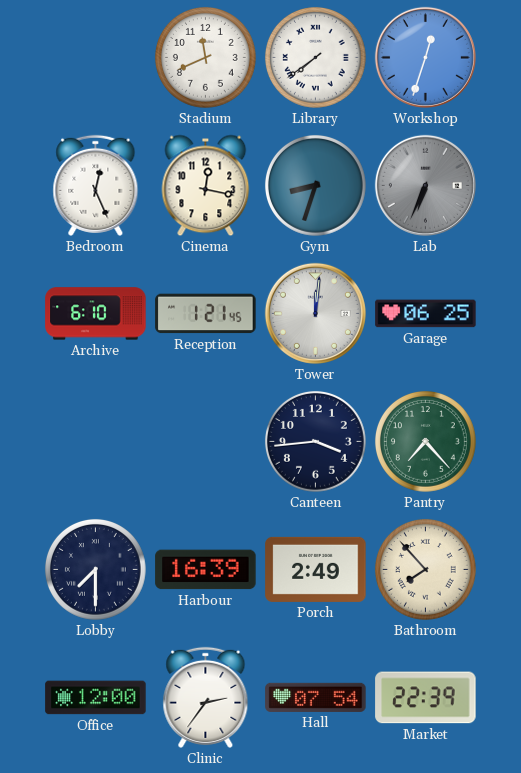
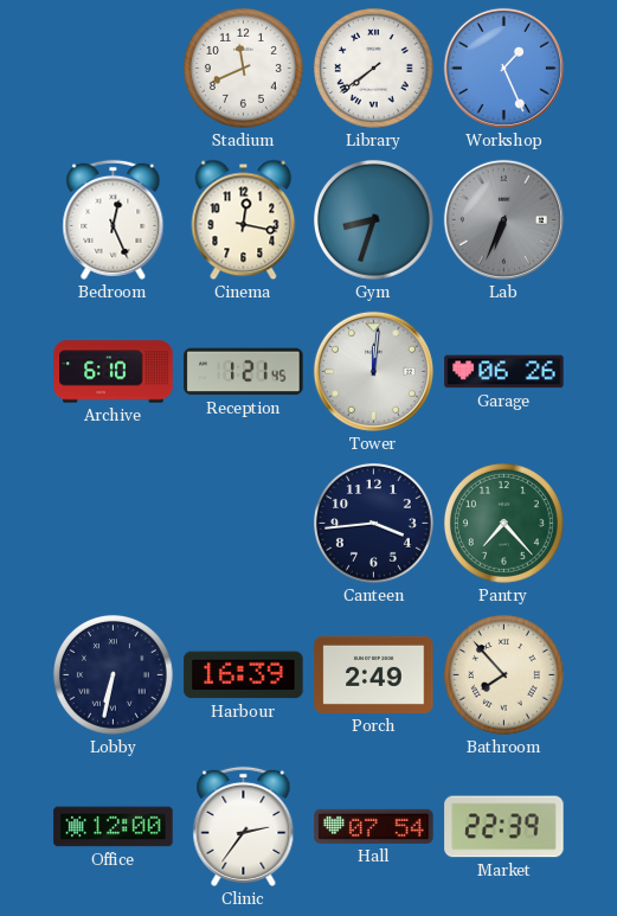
Workshop: 12:33 -> 1:26
Garage: 06:25 -> 06:26
Lobby: 7:30 -> 6:32
